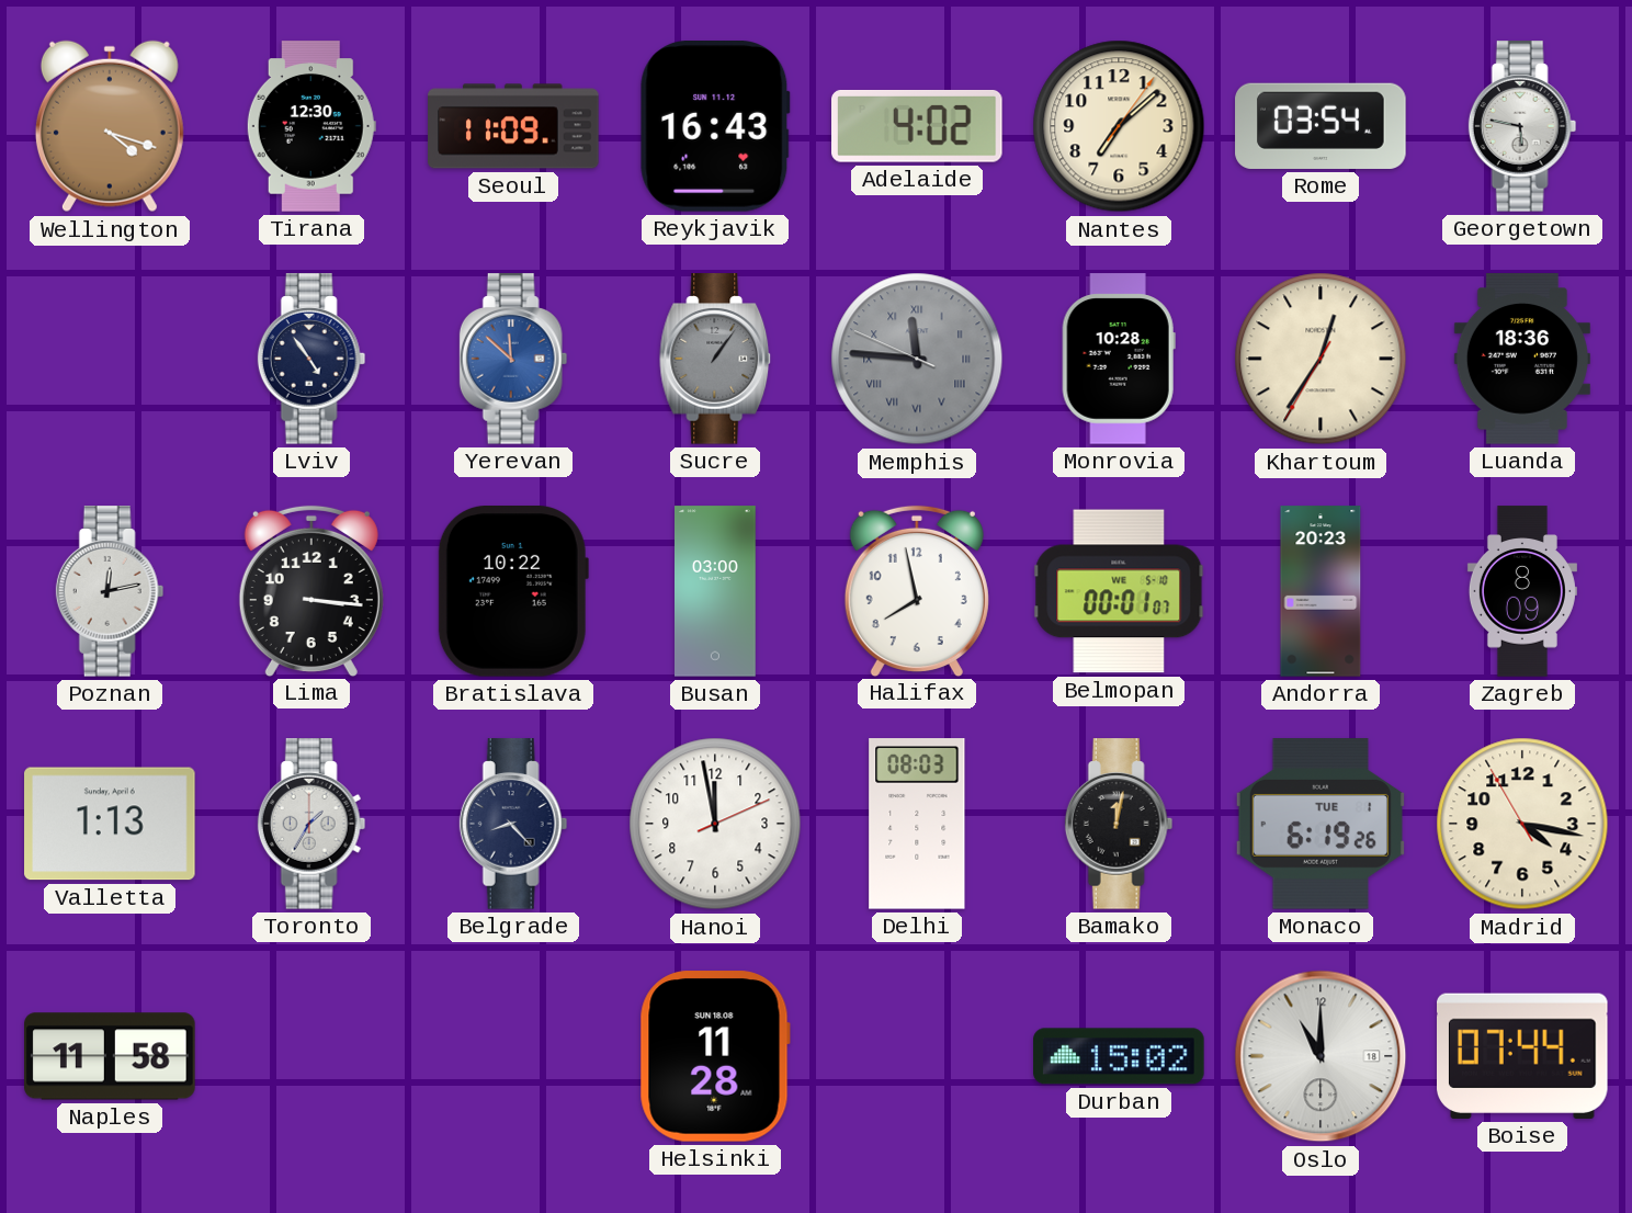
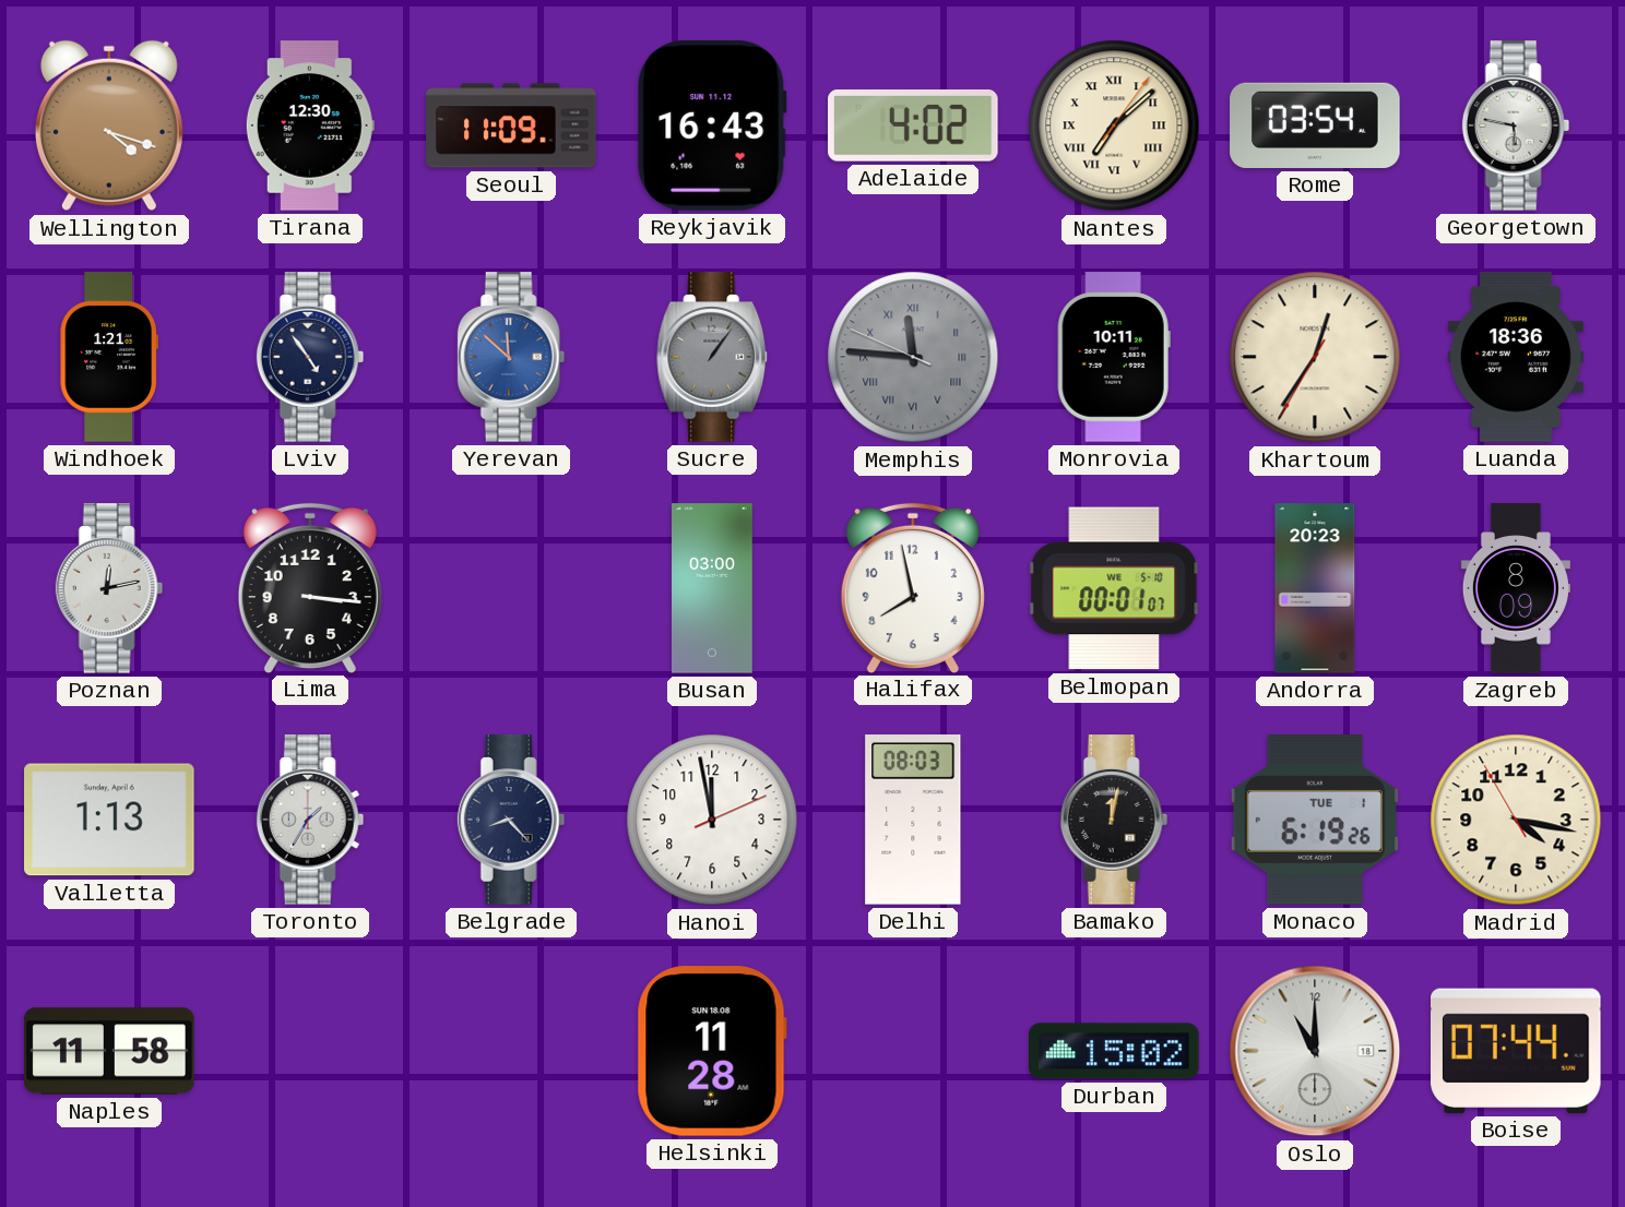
Nantes numerals: Arabic -> Roman
Windhoek: none -> 1:21
Monrovia: 10:28 -> 10:11
Bratislava: 10:22 -> none
